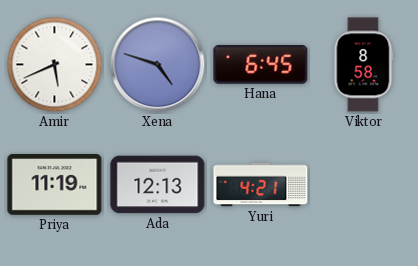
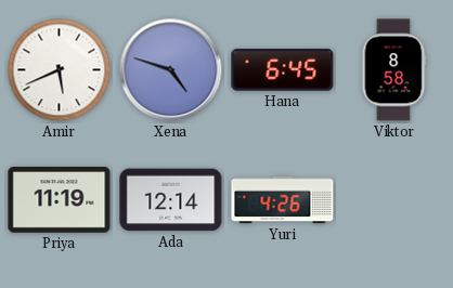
Ada: 12:13 -> 12:14
Yuri: 4:21 -> 4:26
